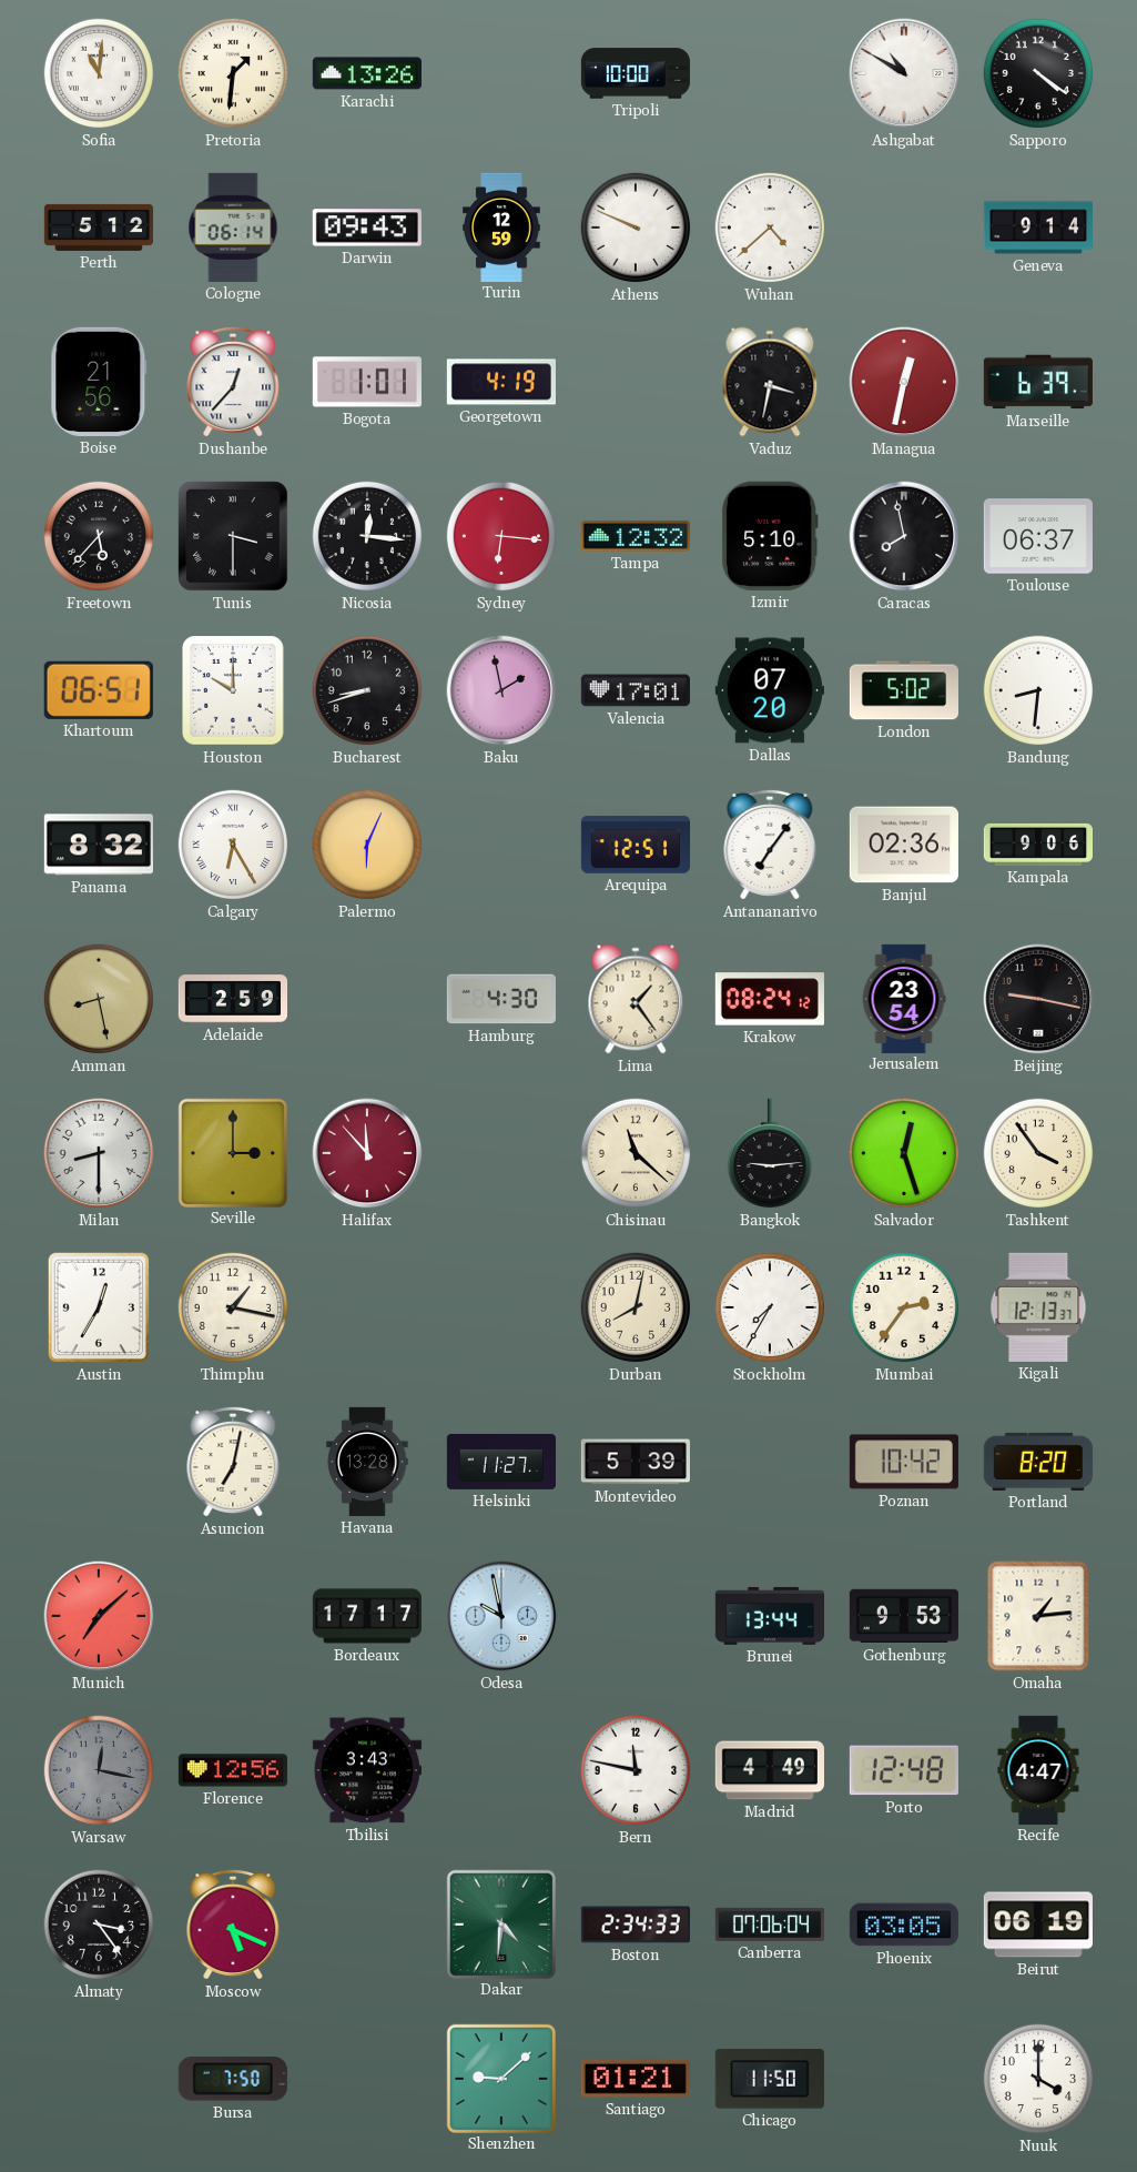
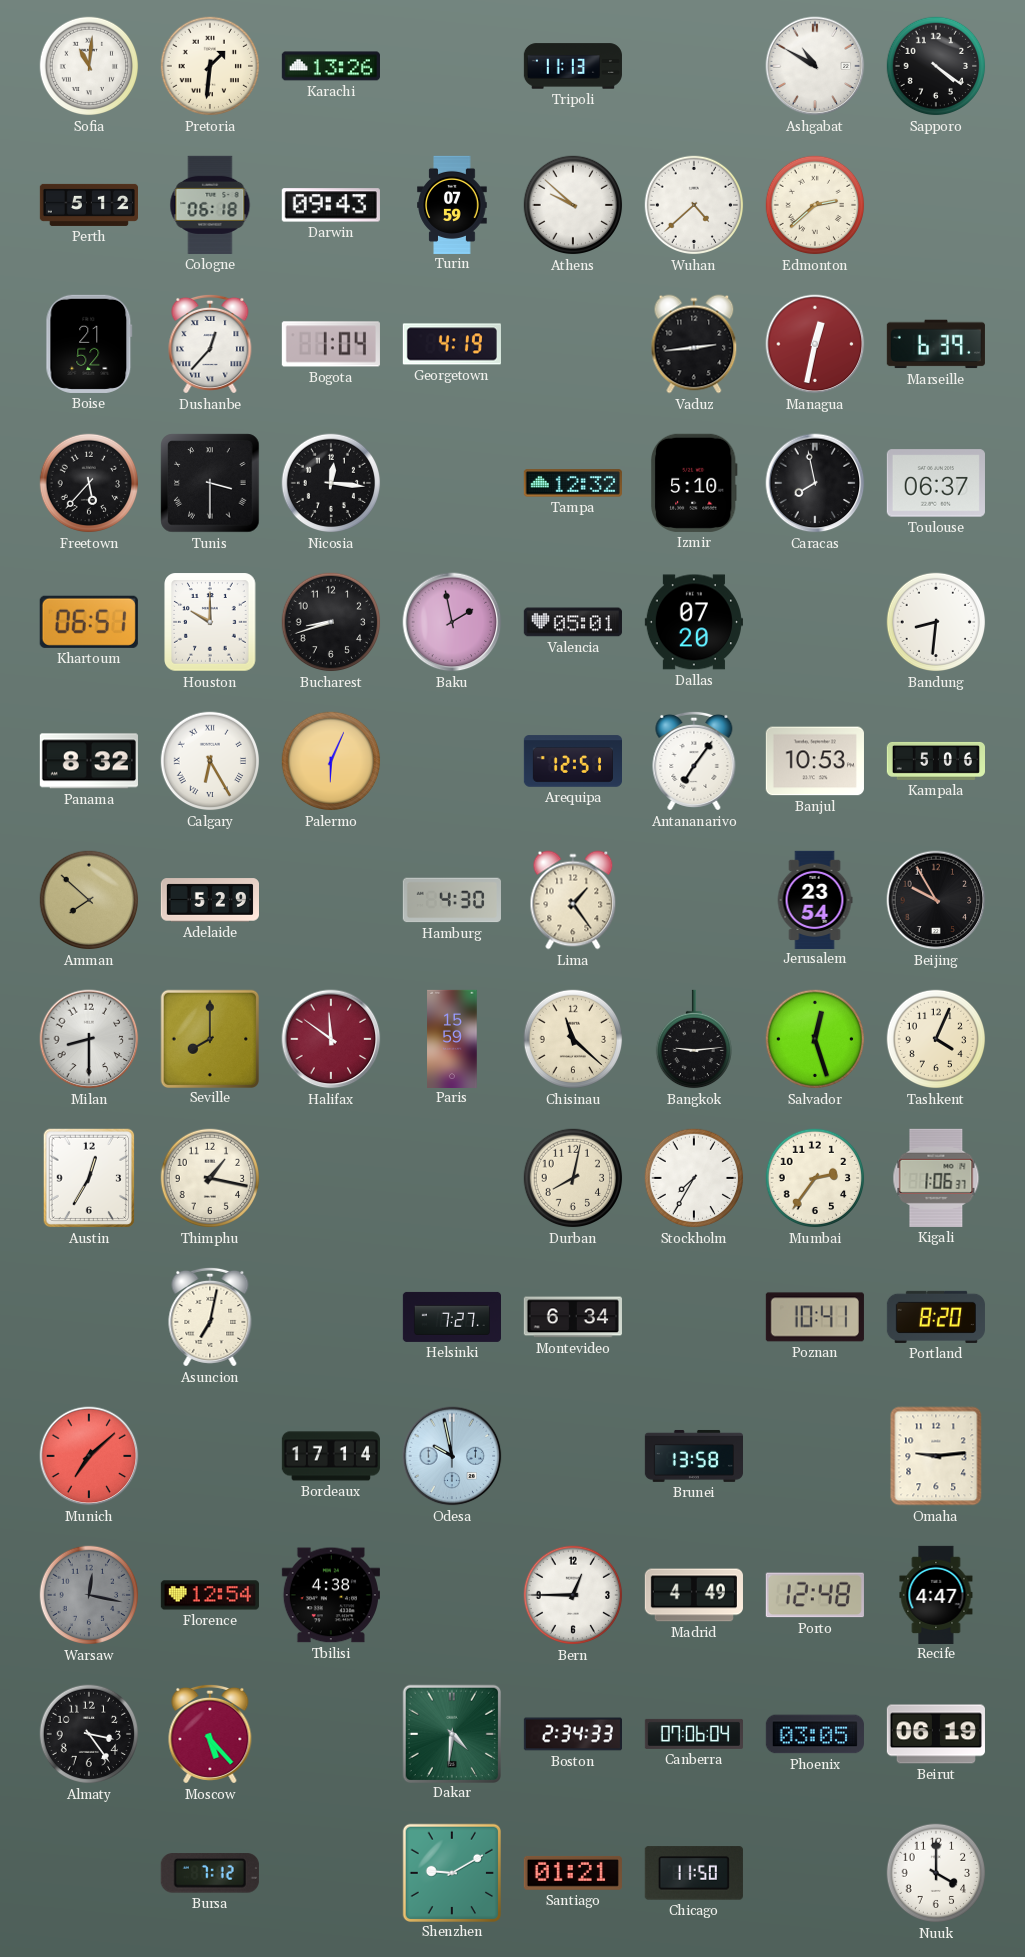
Tripoli: 10:00 -> 11:13
Cologne: 06:14 -> 06:18
Turin: 12:59 -> 07:59
Athens: 9:49 -> 9:52
Edmonton: none -> 2:38
Geneva: 9:14 -> none
Boise: 21:56 -> 21:52
Bogota: 1:01 -> 1:04
Vaduz: 3:32 -> 2:44
Sydney: 6:16 -> none
Valencia: 17:01 -> 05:01
London: 5:02 -> none
Banjul: 02:36 -> 10:53
Kampala: 9:06 -> 5:06
Amman: 8:28 -> 7:52
Adelaide: 2:59 -> 5:29
Krakow: 08:24 -> none
Beijing: 9:17 -> 9:55
Seville: 3:00 -> 8:00
Halifax: 11:53 -> 11:51
Paris: none -> 15:59
Tashkent: 3:54 -> 4:04
Kigali: 12:13 -> 1:06
Havana: 13:28 -> none
Helsinki: 11:27 -> 7:27
Montevideo: 5:39 -> 6:34
Poznan: 10:42 -> 10:41
Bordeaux: 17:17 -> 17:14
Brunei: 13:44 -> 13:58
Gothenburg: 9:53 -> none
Omaha: 1:14 -> 9:14
Florence: 12:56 -> 12:54
Tbilisi: 3:43 -> 4:38
Bern: 11:47 -> 12:45
Moscow: 5:19 -> 5:23
Bursa: 7:50 -> 7:12
Shenzhen: 9:08 -> 9:10
